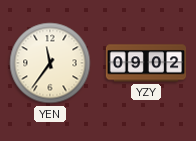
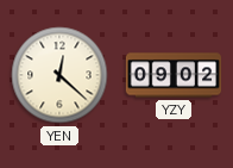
YEN: 11:36 -> 12:22
